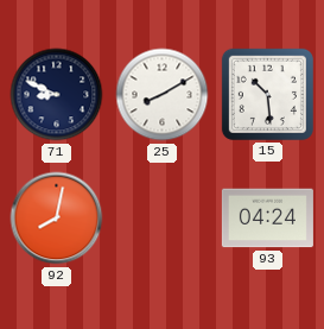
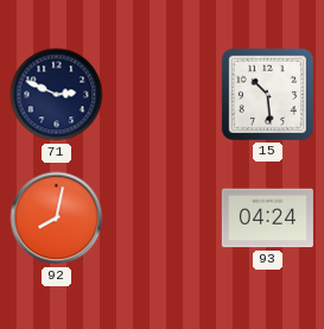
71: 8:49 -> 2:49
25: 8:10 -> none
